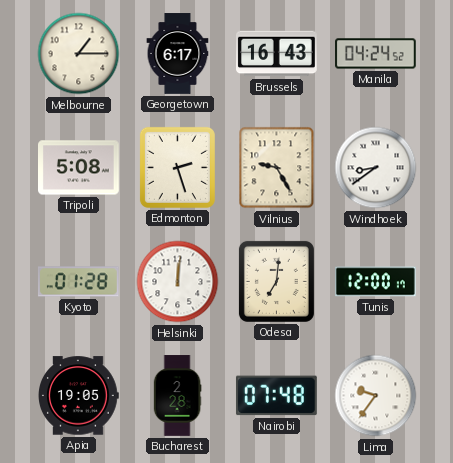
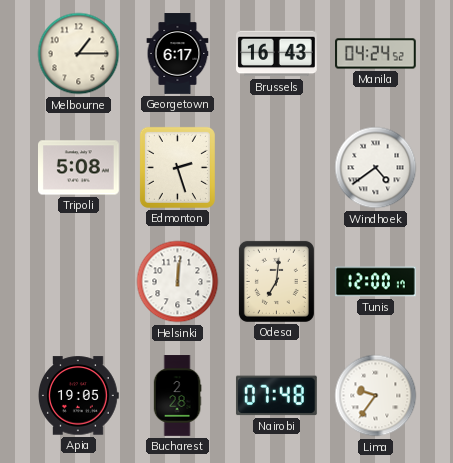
Vilnius: 9:25 -> none
Windhoek: 8:39 -> 4:39
Kyoto: 01:28 -> none
